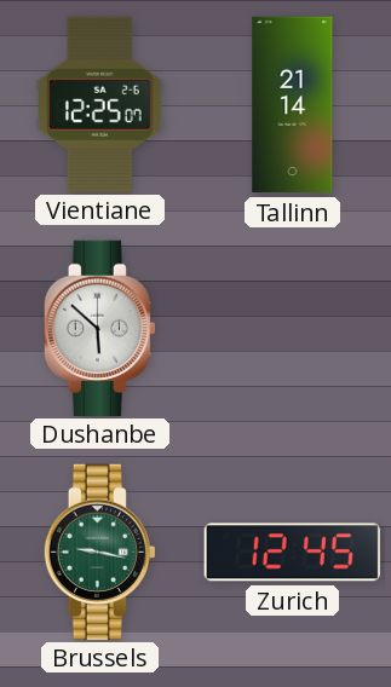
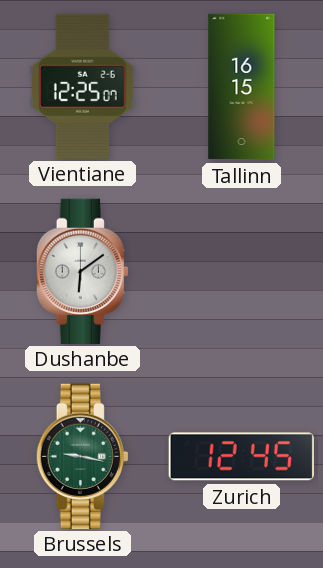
Tallinn: 21:14 -> 16:15
Dushanbe: 5:52 -> 6:09
